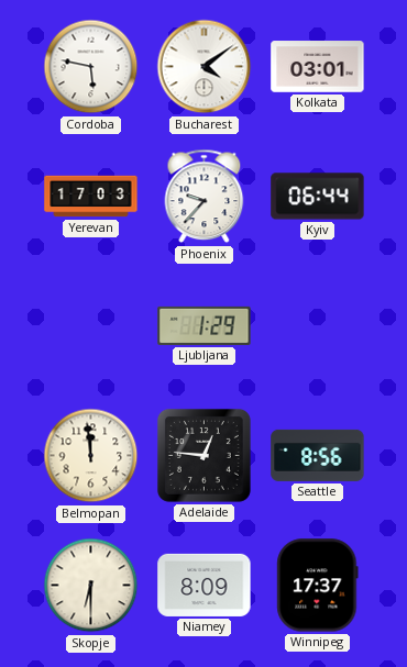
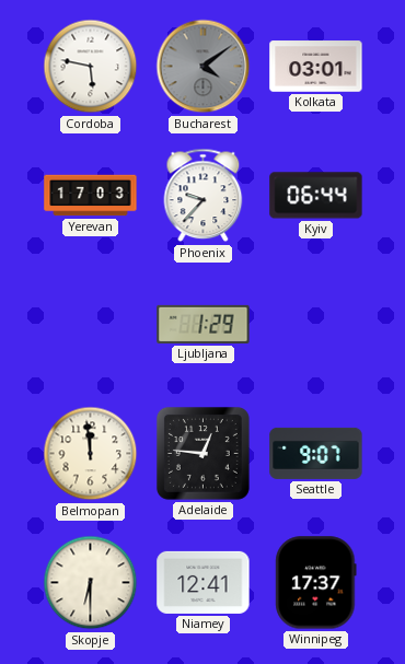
Bucharest dial: white -> grey
Seattle: 8:56 -> 9:07
Niamey: 8:09 -> 12:41
